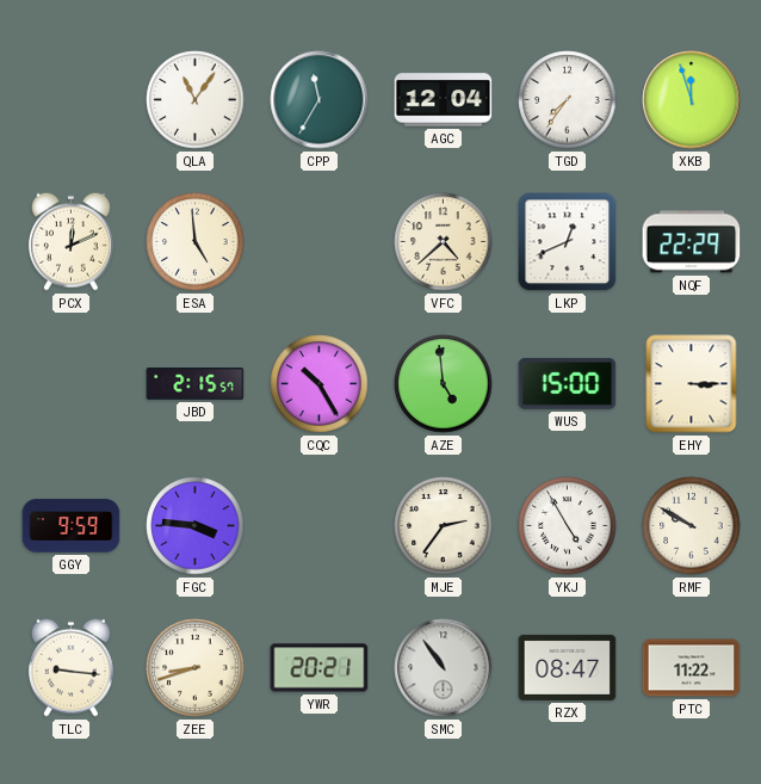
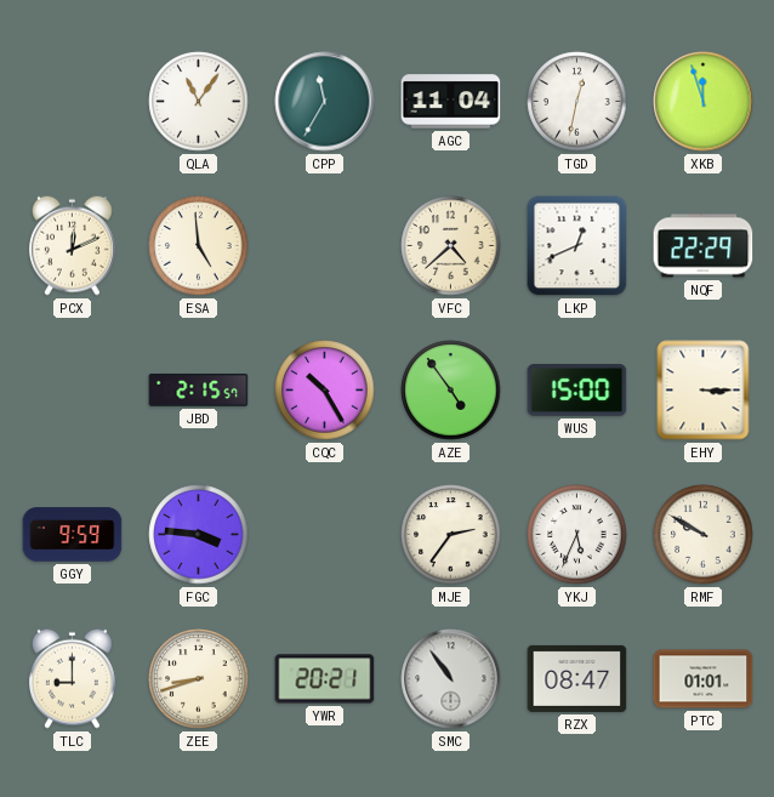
AGC: 12:04 -> 11:04
TGD: 7:36 -> 12:32
AZE: 4:59 -> 4:54
YKJ: 4:55 -> 5:34
TLC: 9:16 -> 9:00
PTC: 11:22 -> 01:01
